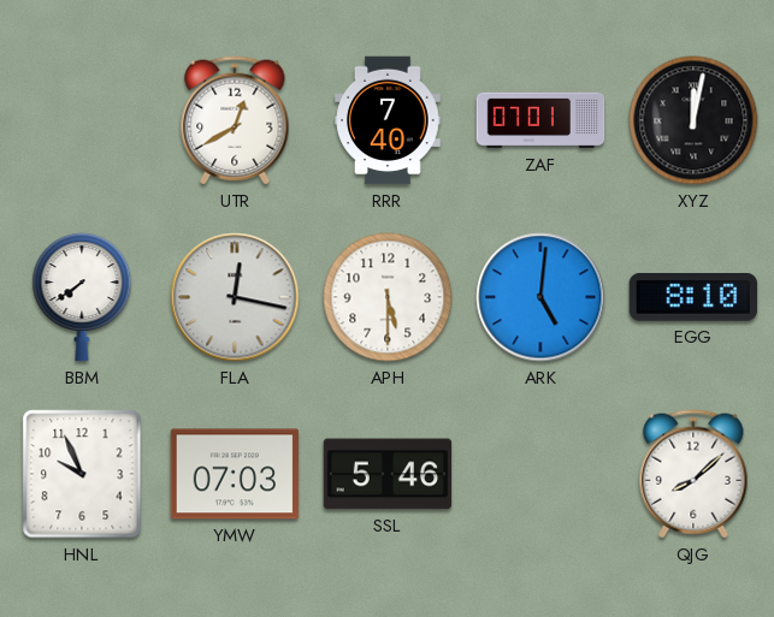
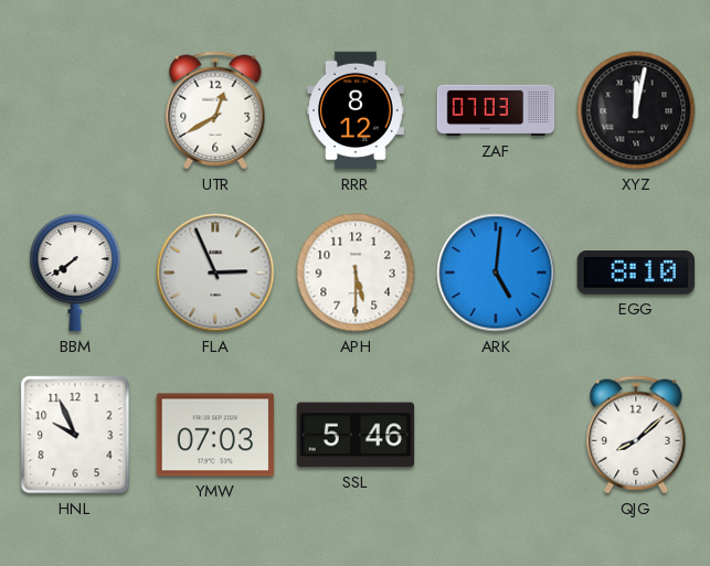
RRR: 7:40 -> 8:12
ZAF: 07:01 -> 07:03
FLA: 12:17 -> 2:56
